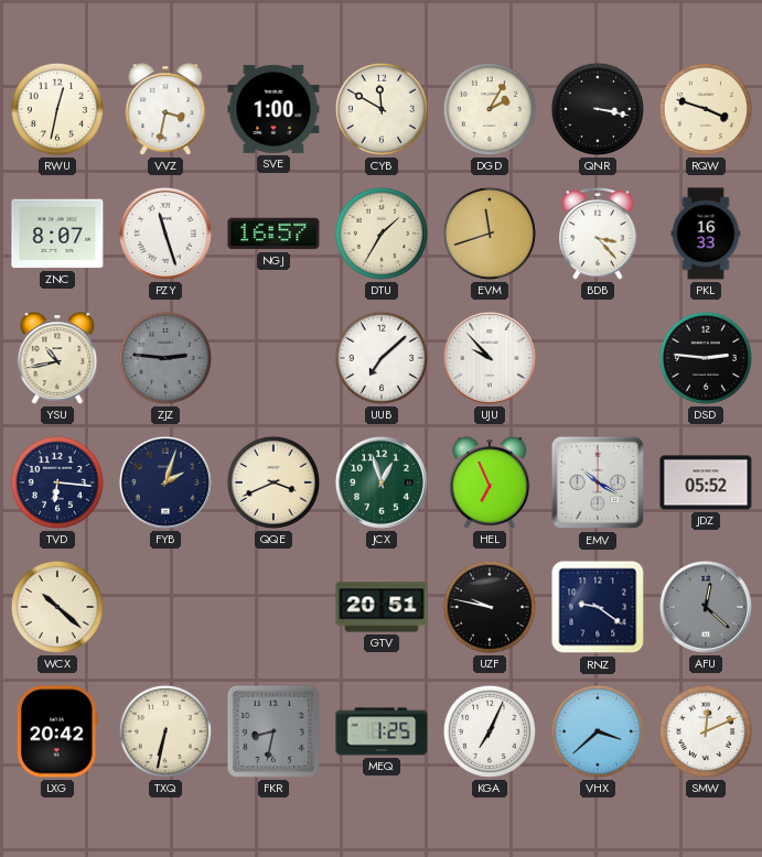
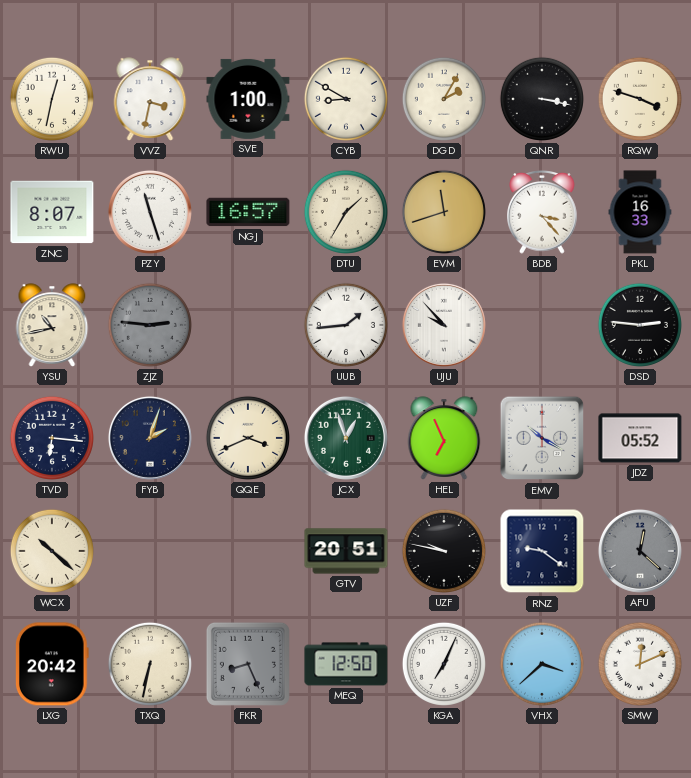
CYB: 11:50 -> 8:50
UUB: 7:08 -> 1:44
FKR: 8:32 -> 8:26
MEQ: 1:25 -> 12:50
